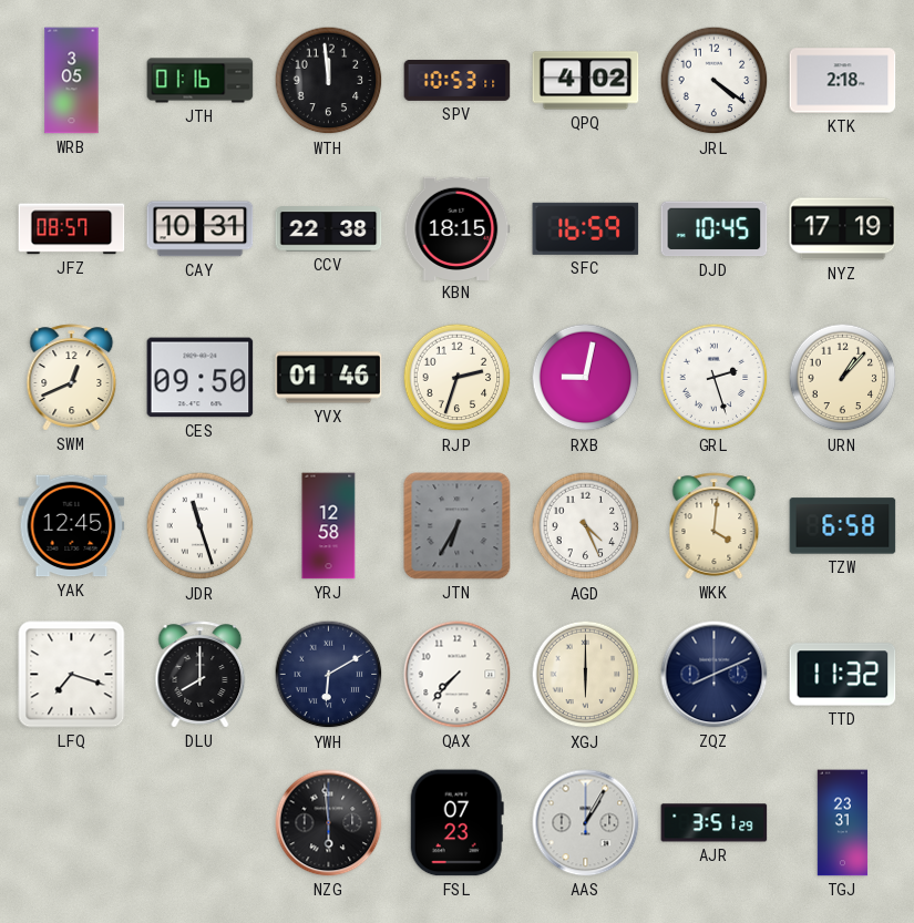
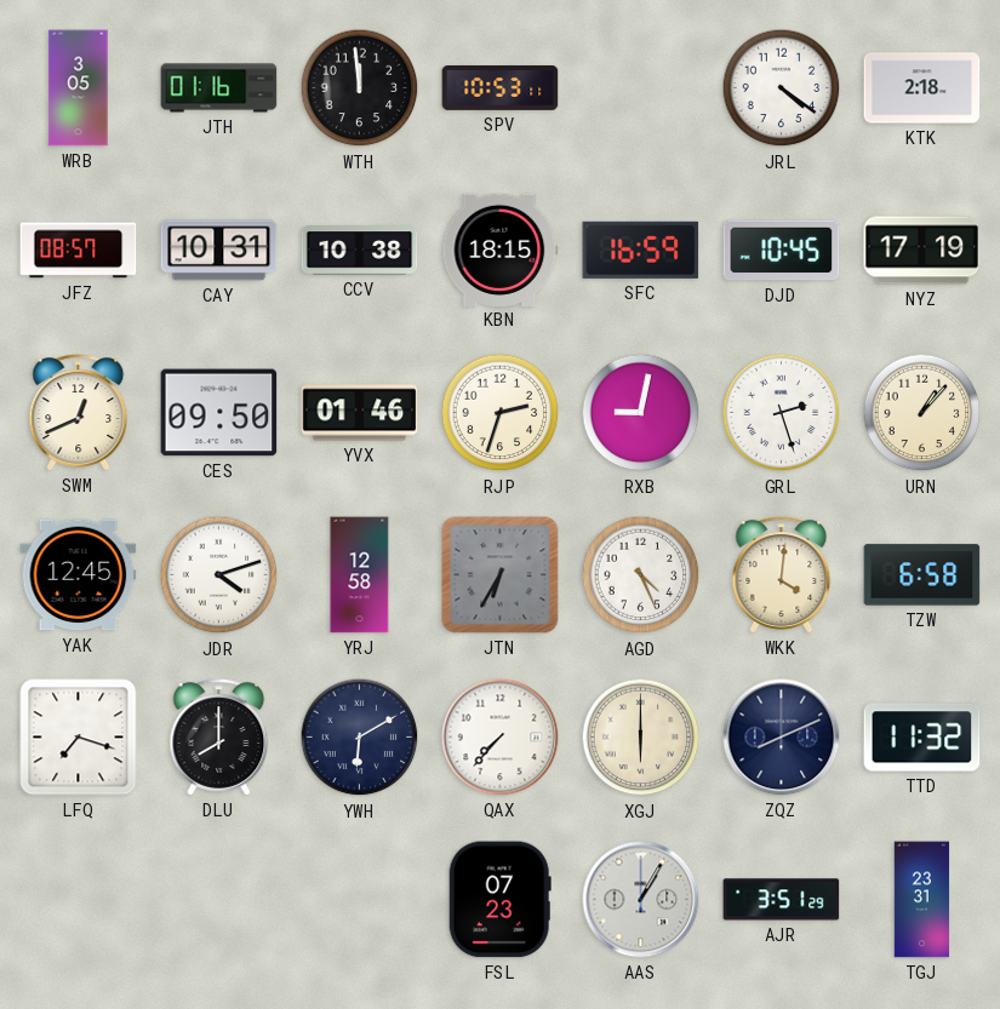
QPQ: 4:02 -> none
CCV: 22:38 -> 10:38
JDR: 11:27 -> 4:12
NZG: 5:59 -> none
